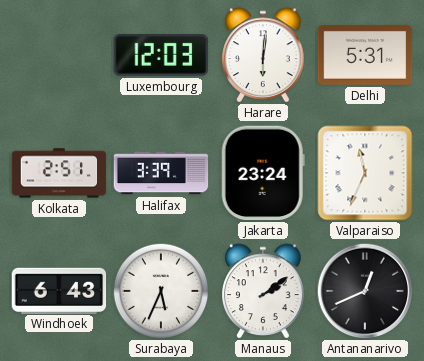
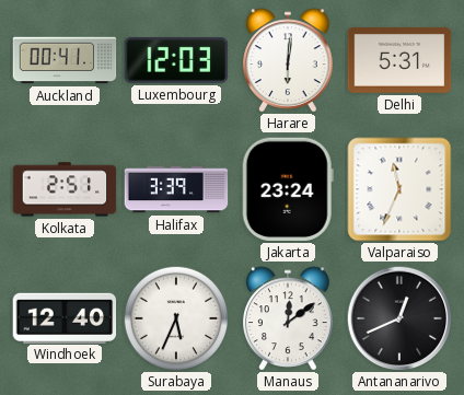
Auckland: none -> 00:41
Windhoek: 6:43 -> 12:40
Manaus: 2:09 -> 12:09
